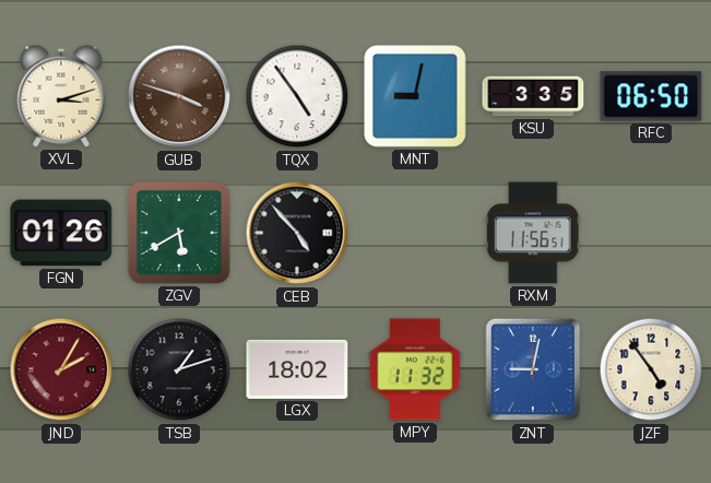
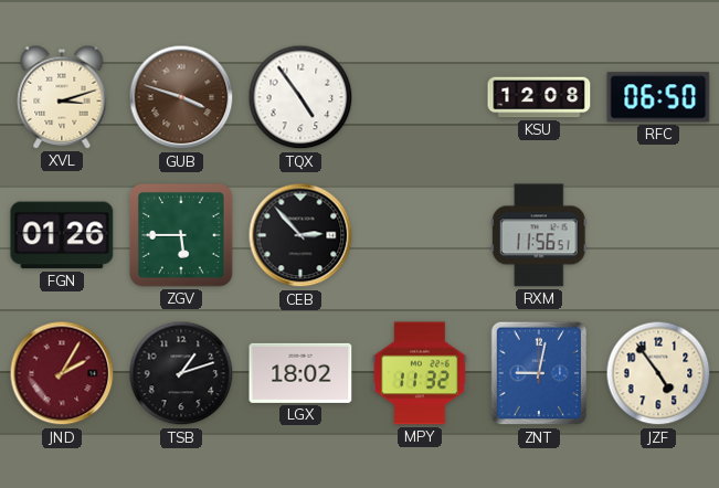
MNT: 9:02 -> none
KSU: 3:35 -> 12:08
ZGV: 5:40 -> 5:45
CEB: 4:53 -> 2:53
